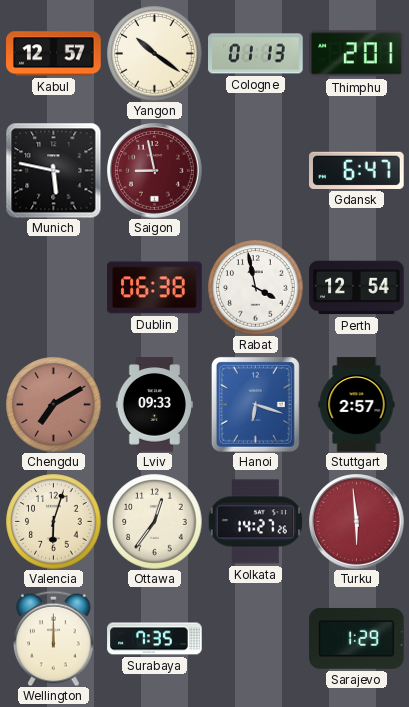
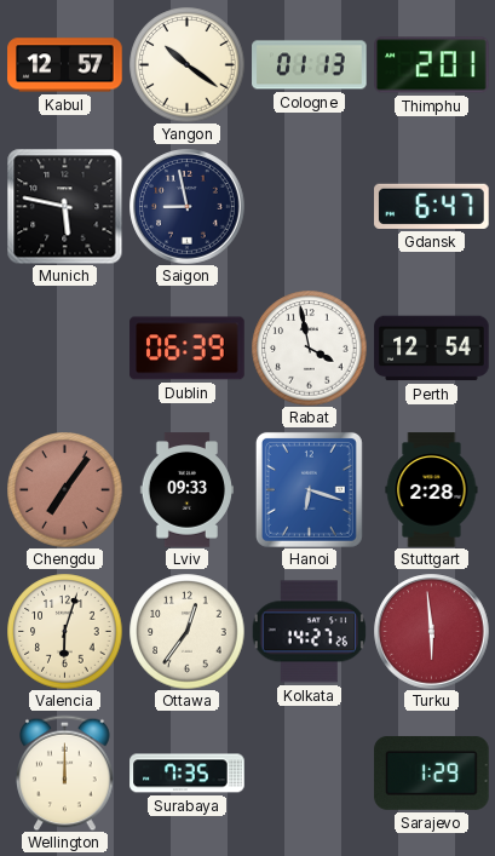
Saigon dial: burgundy -> navy
Dublin: 06:38 -> 06:39
Chengdu: 7:10 -> 7:06
Stuttgart: 2:57 -> 2:28
